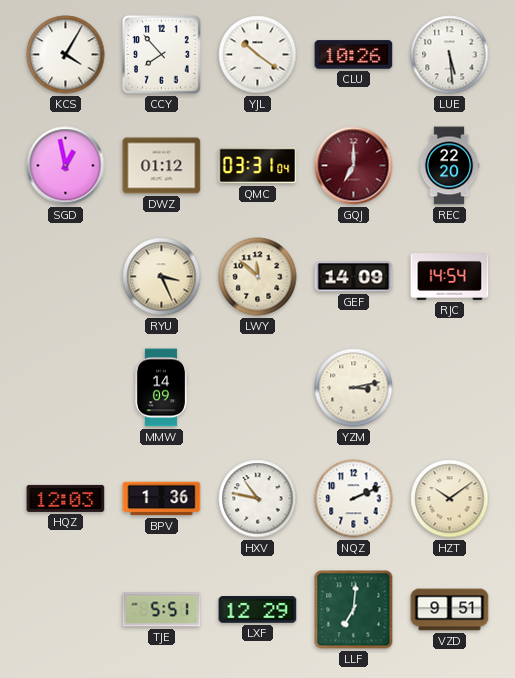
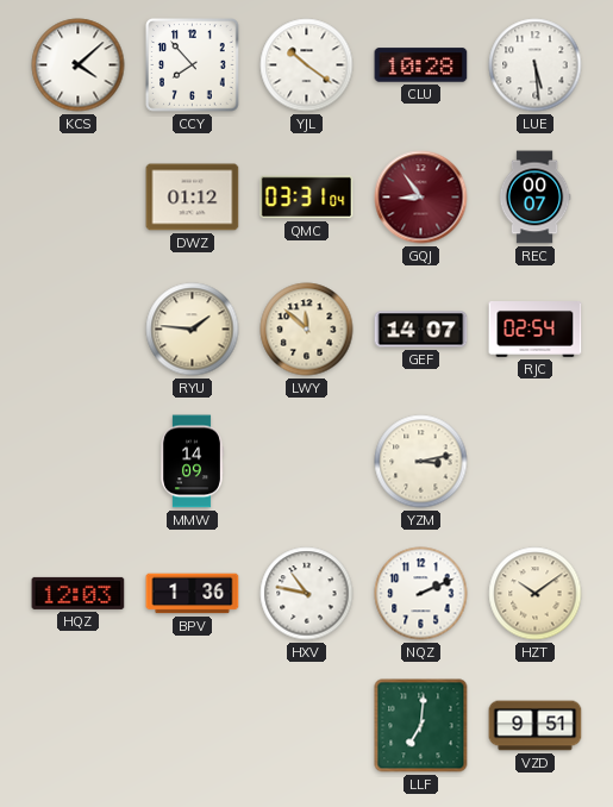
KCS: 4:05 -> 4:08
CLU: 10:26 -> 10:28
SGD: 12:58 -> none
GQJ: 7:00 -> 8:54
REC: 22:20 -> 00:07
RYU: 3:26 -> 1:46
GEF: 14:09 -> 14:07
RJC: 14:54 -> 02:54
TJE: 5:51 -> none
LXF: 12:29 -> none
